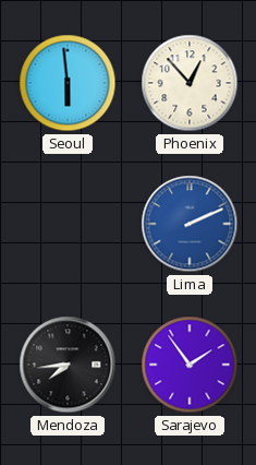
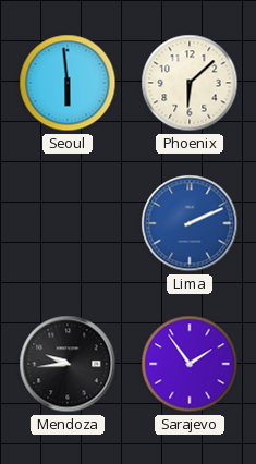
Phoenix: 12:53 -> 6:08
Mendoza: 7:44 -> 9:44
